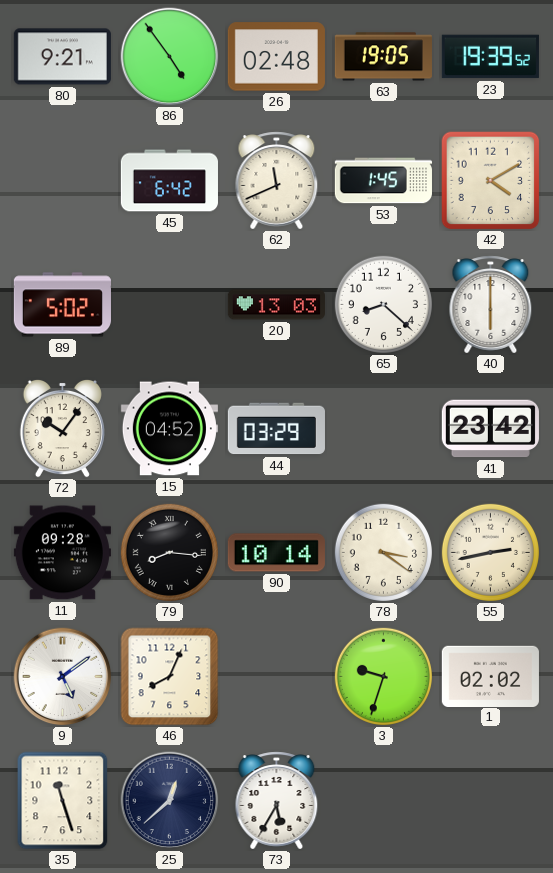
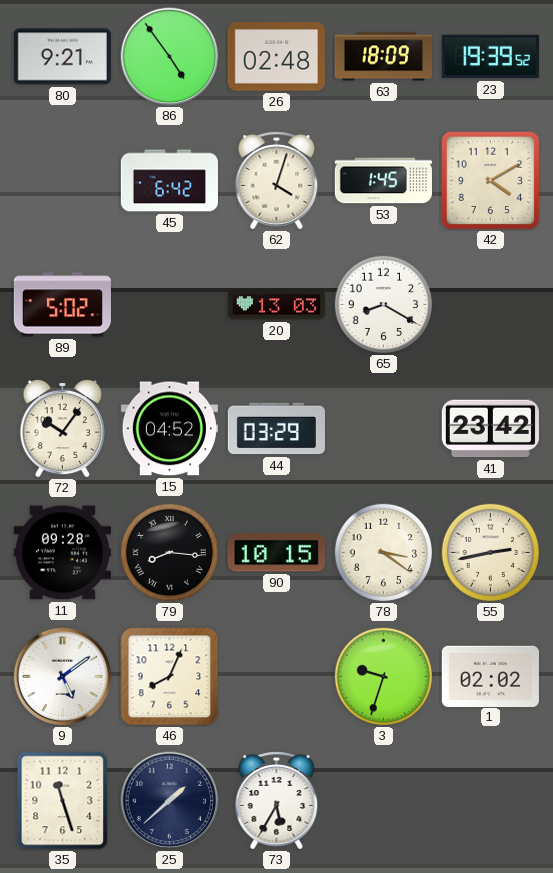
63: 19:05 -> 18:09
62: 11:41 -> 4:03
65: 8:22 -> 8:20
40: 6:00 -> none
90: 10:14 -> 10:15
25: 12:38 -> 1:38
